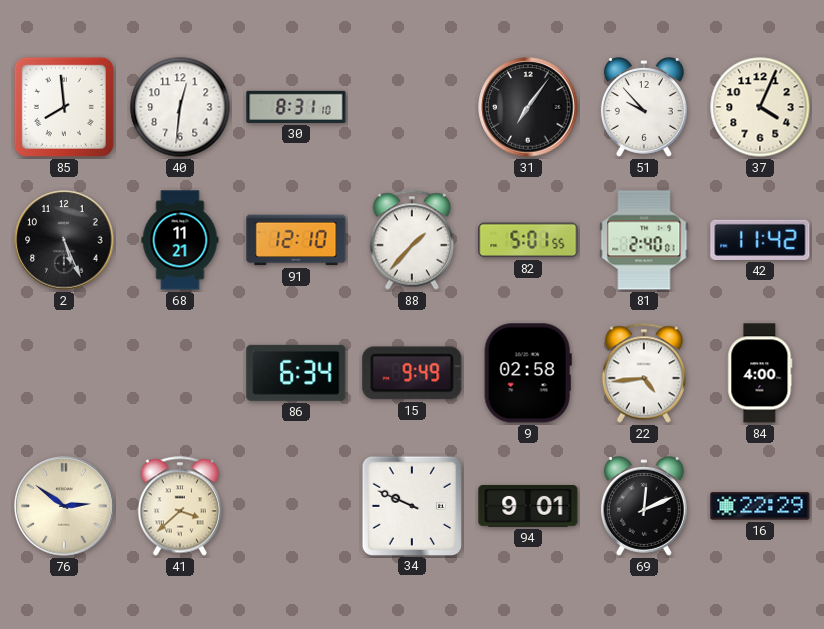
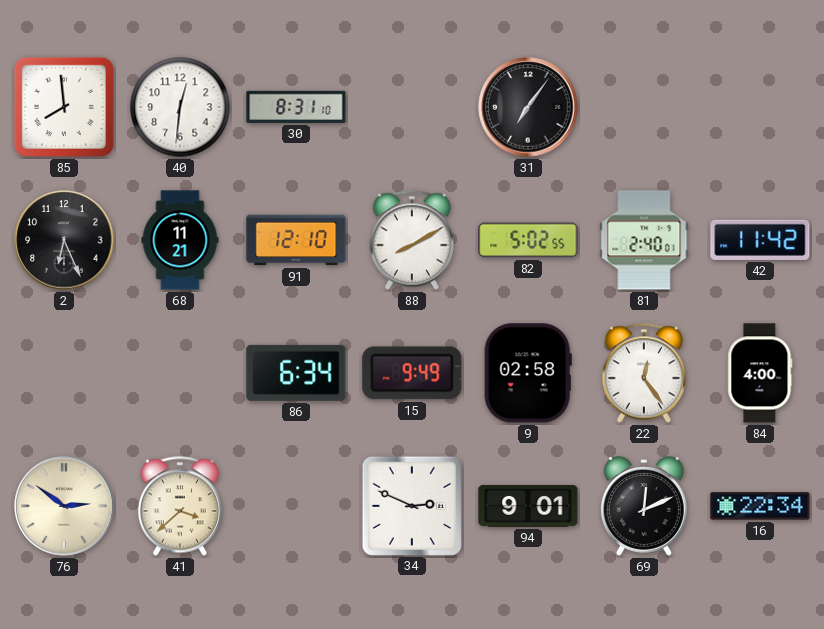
51: 9:53 -> none
37: 4:04 -> none
2: 5:26 -> 6:26
88: 1:37 -> 8:10
82: 5:01 -> 5:02
22: 4:44 -> 12:24
34: 9:49 -> 2:49
16: 22:29 -> 22:34
